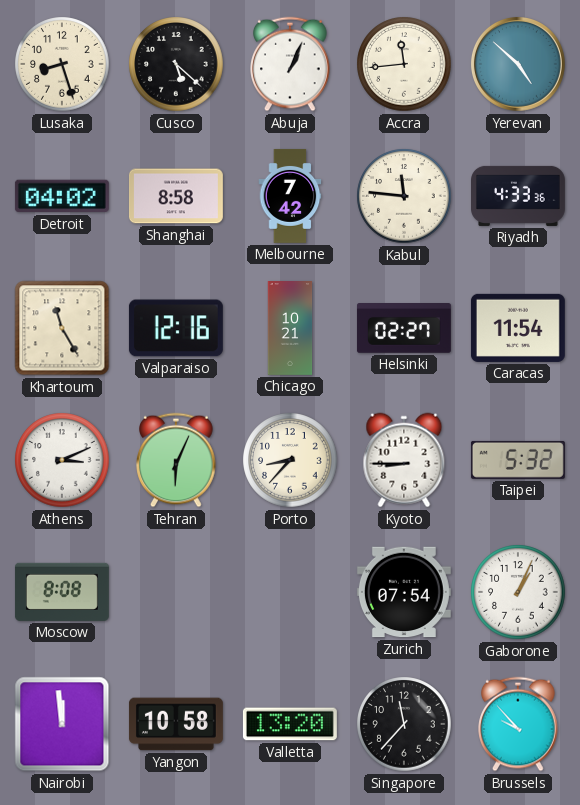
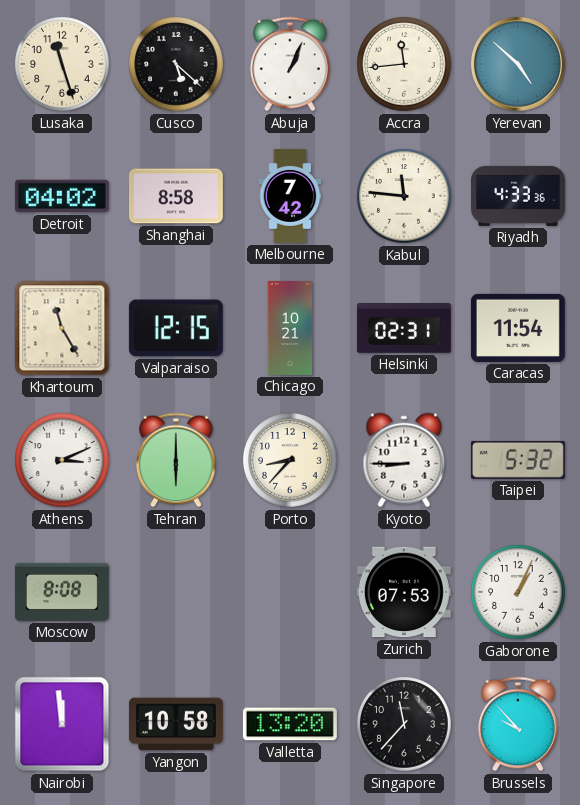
Lusaka: 8:27 -> 11:27
Valparaiso: 12:16 -> 12:15
Helsinki: 02:27 -> 02:31
Tehran: 6:04 -> 6:00
Zurich: 07:54 -> 07:53
